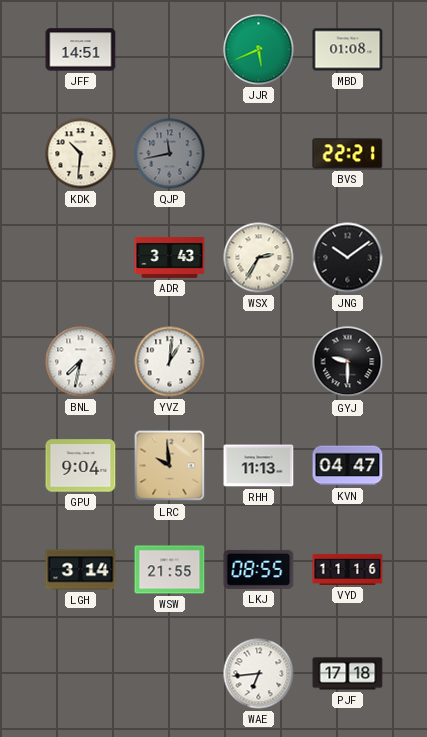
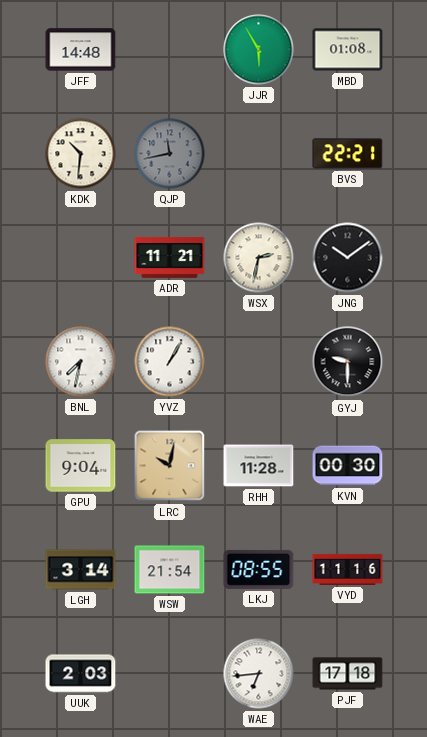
JFF: 14:51 -> 14:48
JJR: 5:41 -> 5:55
ADR: 3:43 -> 11:21
WSX: 2:35 -> 2:32
YVZ: 1:01 -> 1:05
LRC: 9:59 -> 10:02
RHH: 11:13 -> 11:28
KVN: 04:47 -> 00:30
WSW: 21:55 -> 21:54
UUK: none -> 2:03
